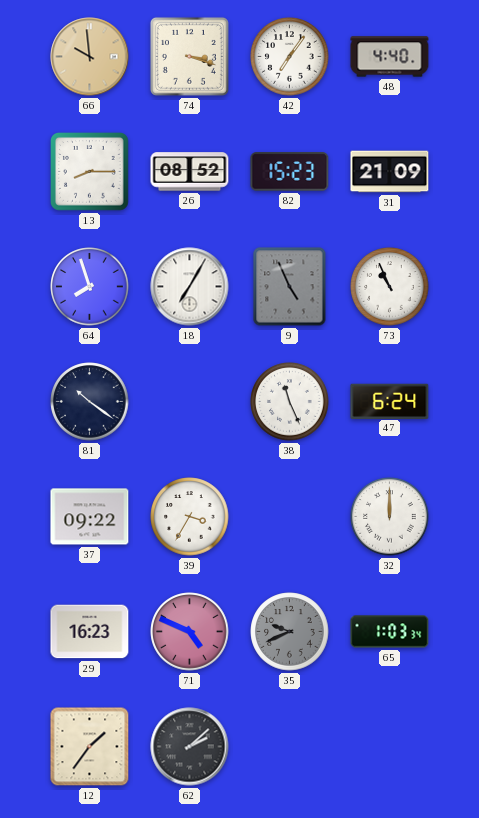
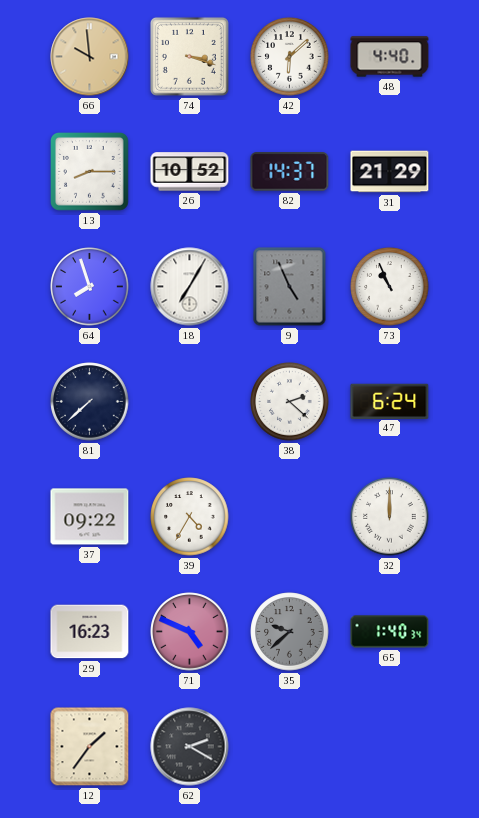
42: 7:06 -> 6:08
26: 08:52 -> 10:52
82: 15:23 -> 14:37
31: 21:09 -> 21:29
81: 10:21 -> 7:38
38: 11:26 -> 2:22
39: 3:35 -> 4:35
35: 9:41 -> 9:38
65: 1:03 -> 1:40
62: 2:08 -> 2:20
